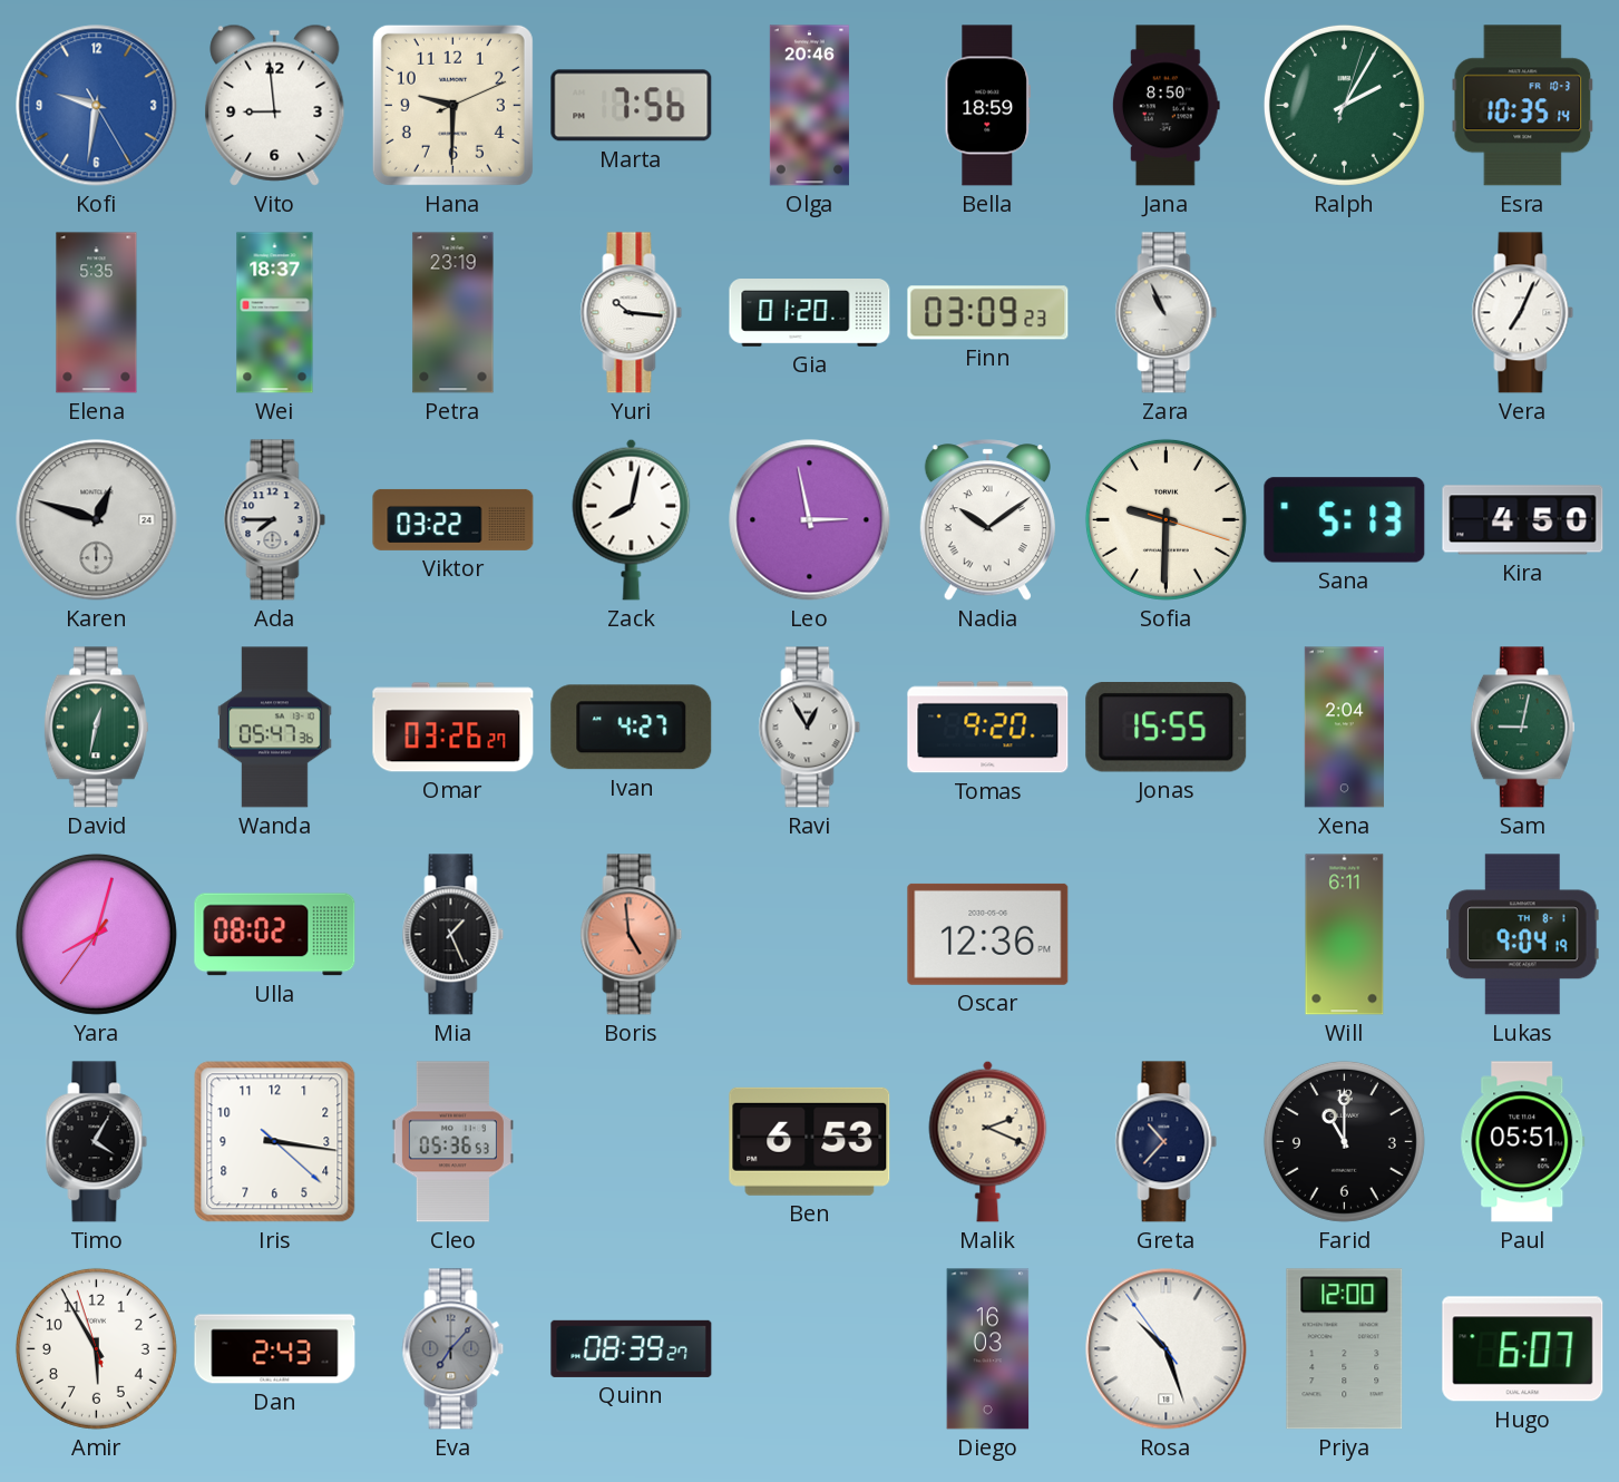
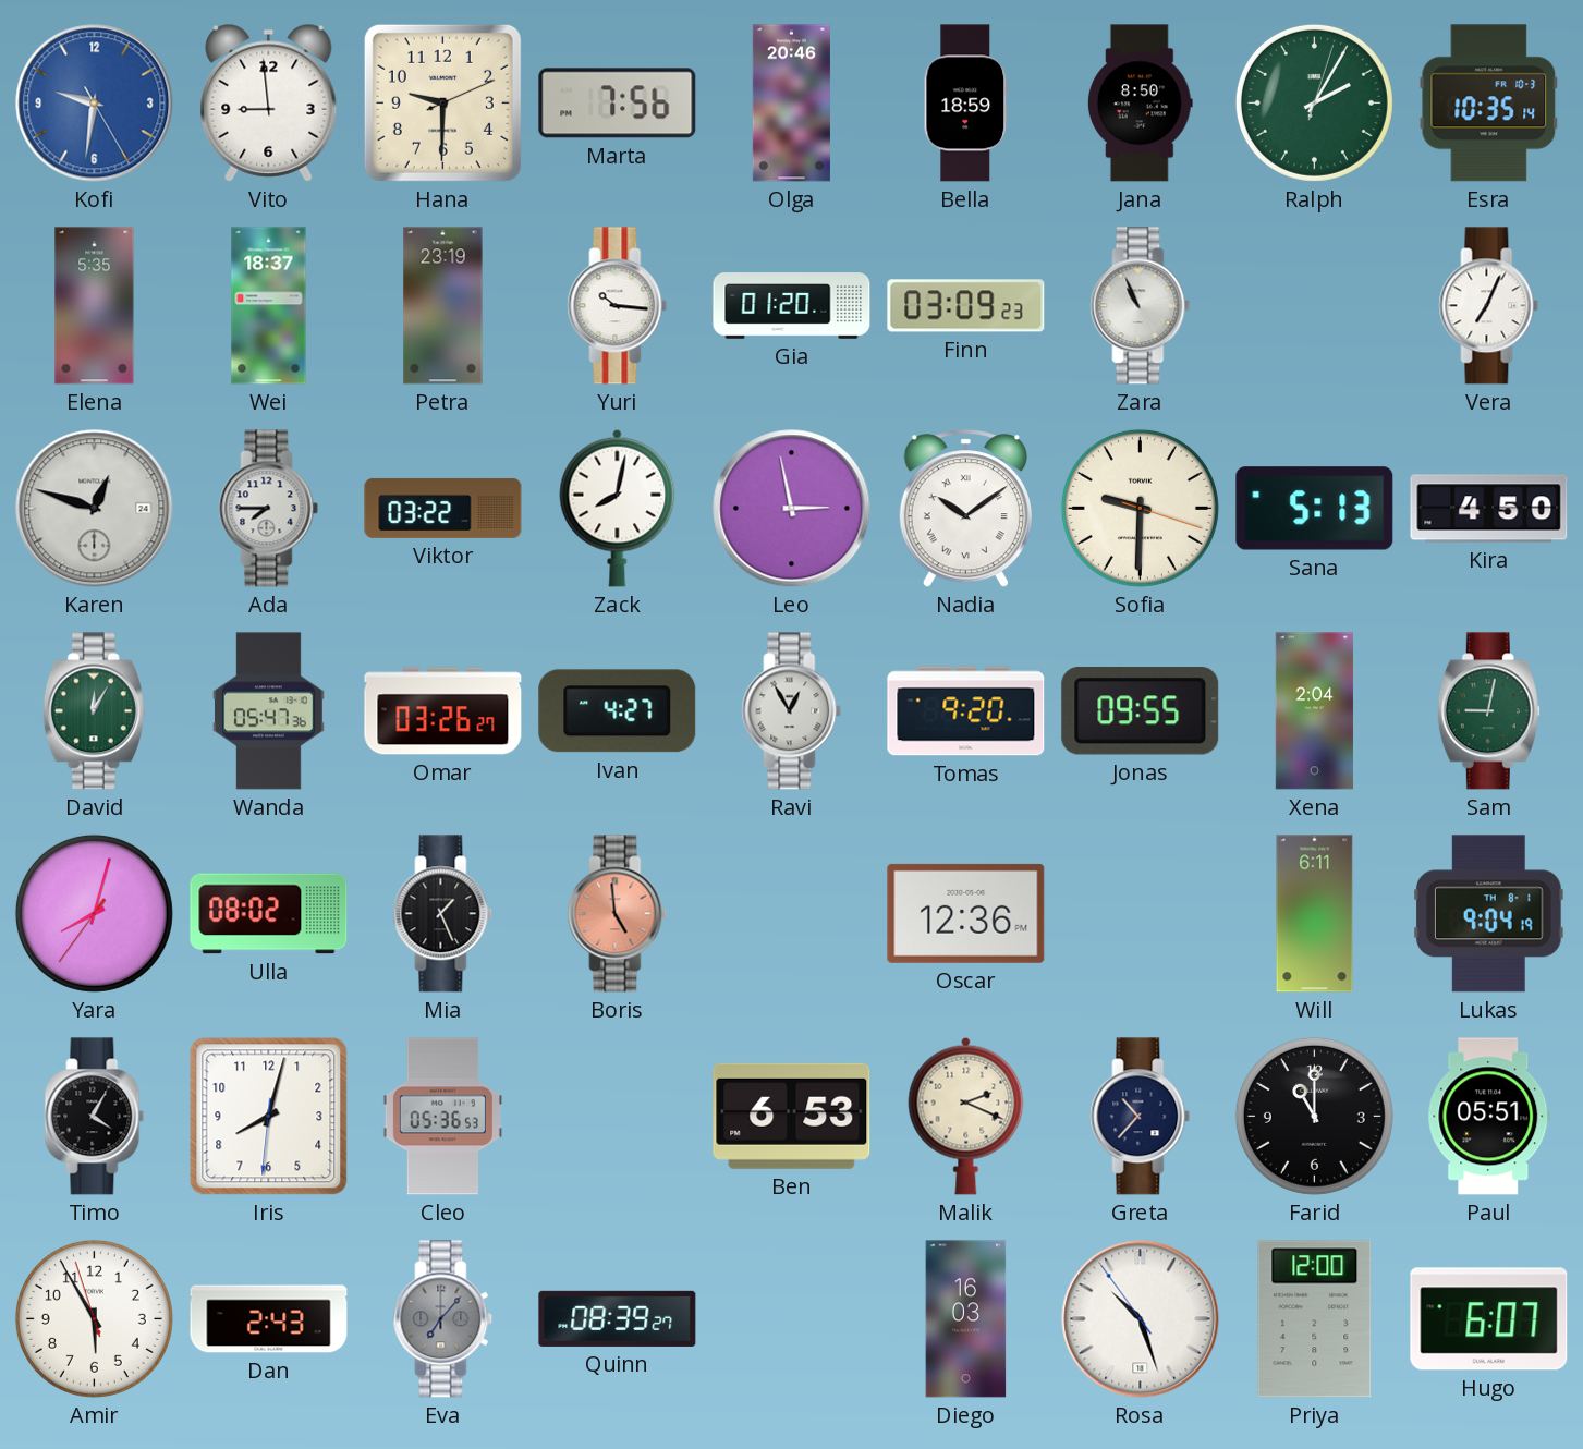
David: 12:32 -> 12:05
Jonas: 15:55 -> 09:55
Iris: 3:16 -> 8:02
